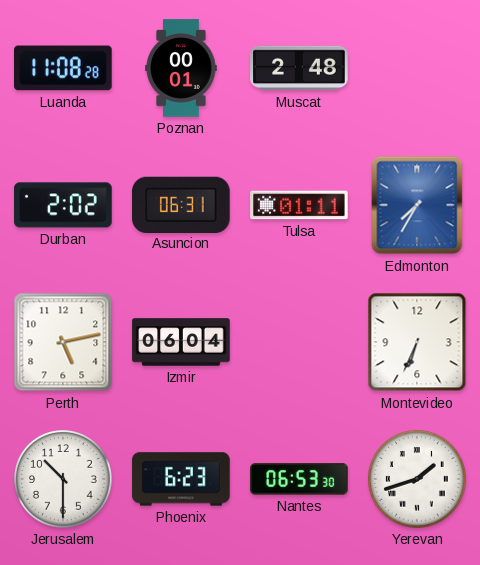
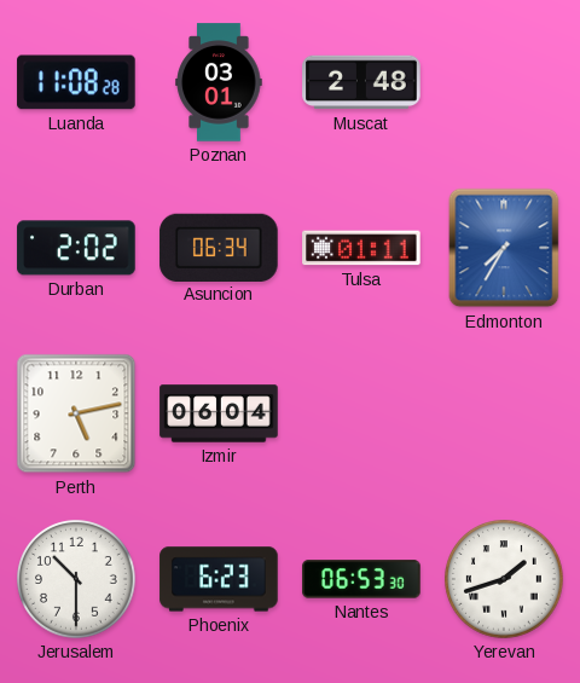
Poznan: 00:01 -> 03:01
Asuncion: 06:31 -> 06:34
Montevideo: 6:34 -> none
